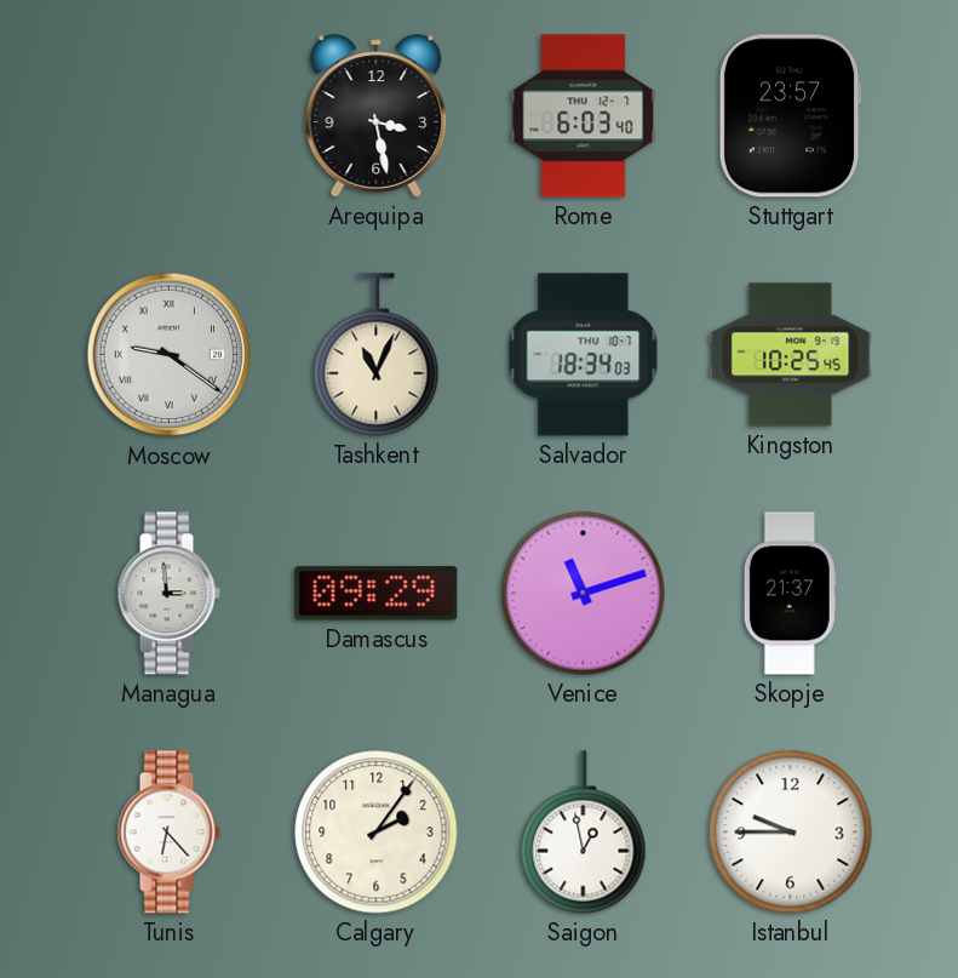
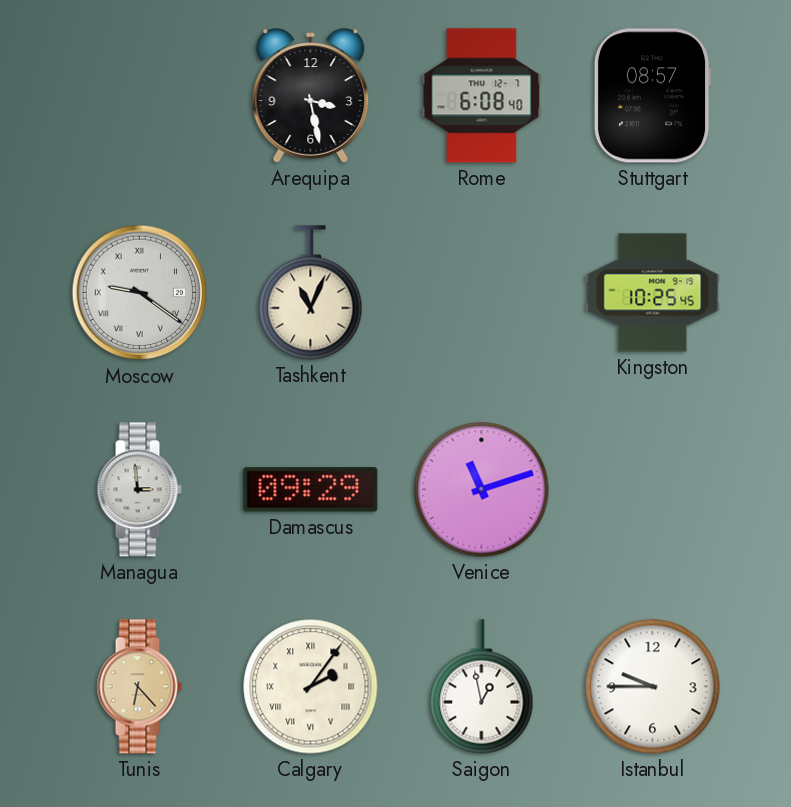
Rome: 6:03 -> 6:08
Stuttgart: 23:57 -> 08:57
Salvador: 18:34 -> none
Skopje: 21:37 -> none
Tunis dial: white -> champagne
Calgary numerals: Arabic -> Roman
